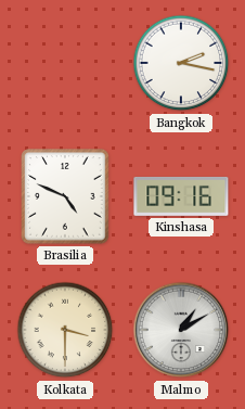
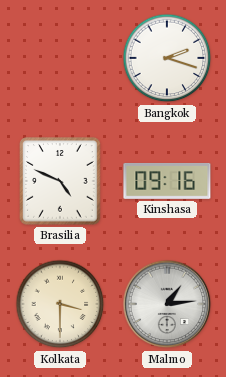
Bangkok: 2:17 -> 2:18
Malmo: 1:10 -> 1:14
